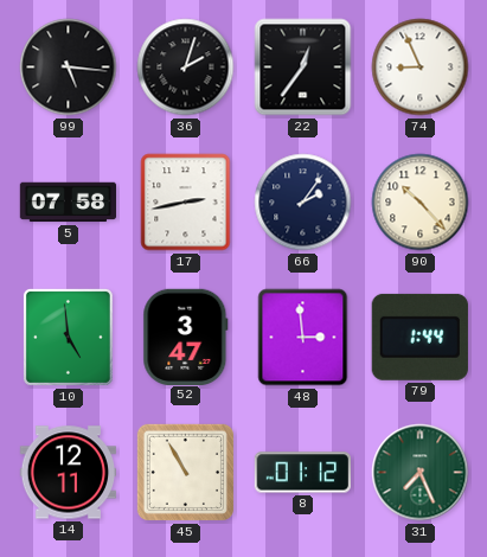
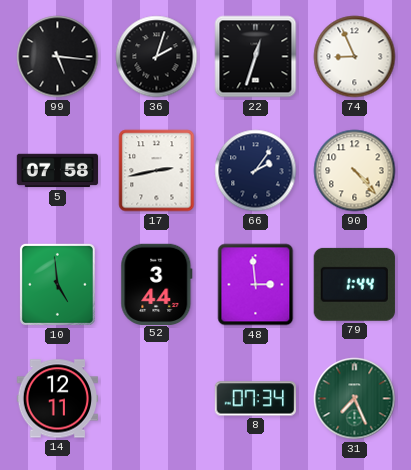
22: 12:36 -> 12:33
90: 10:23 -> 4:23
52: 3:47 -> 3:44
45: 10:55 -> none
8: 01:12 -> 07:34
